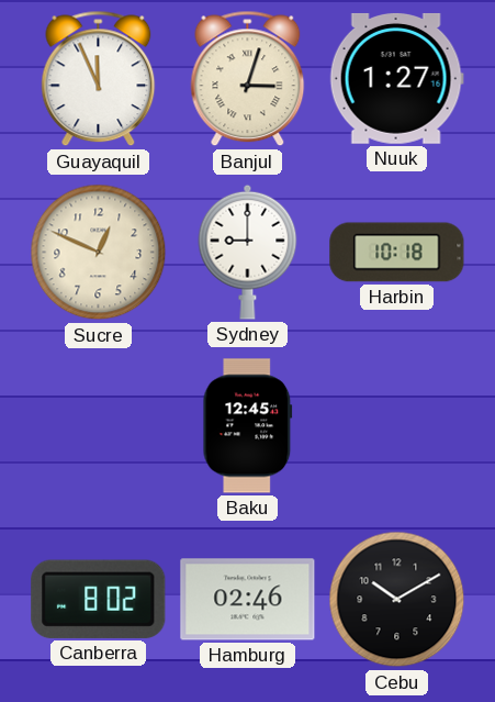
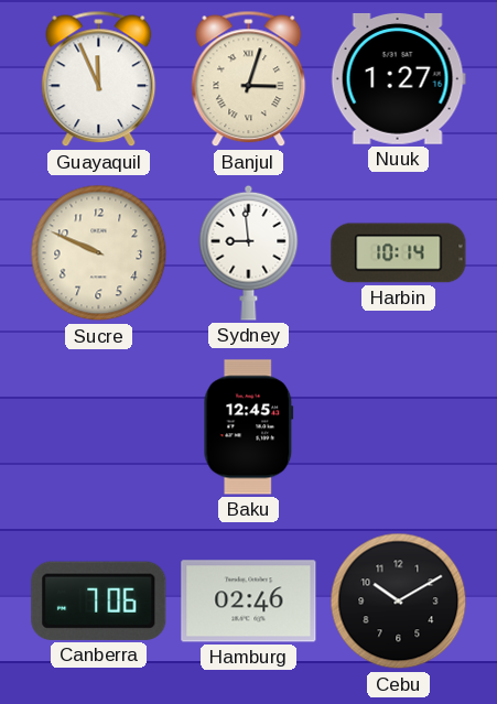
Sucre: 12:49 -> 9:49
Sydney: 9:00 -> 8:59
Harbin: 10:18 -> 10:14
Canberra: 8:02 -> 7:06
